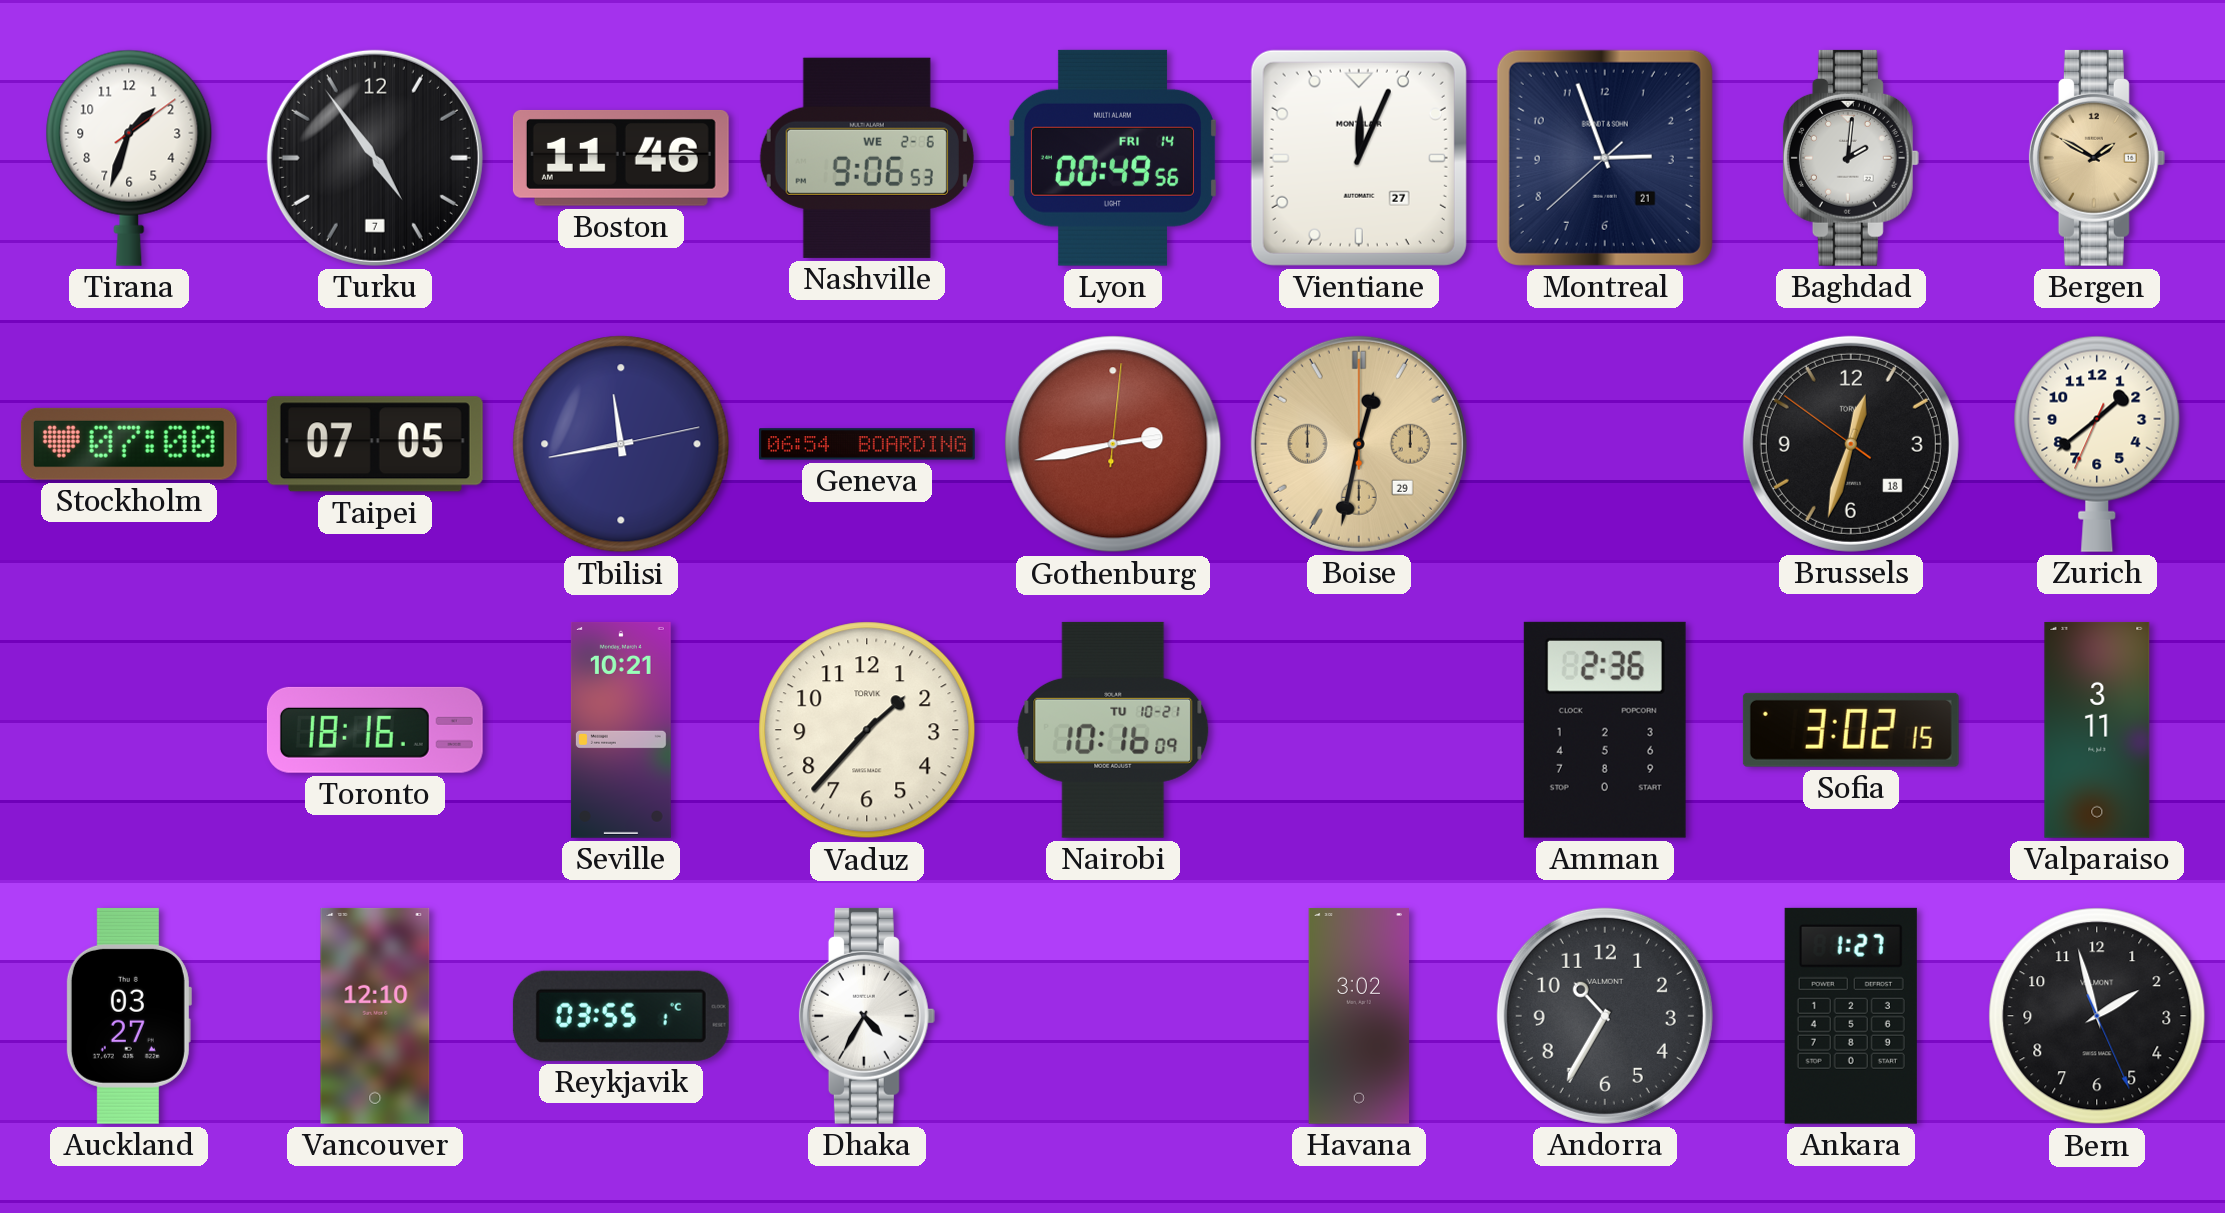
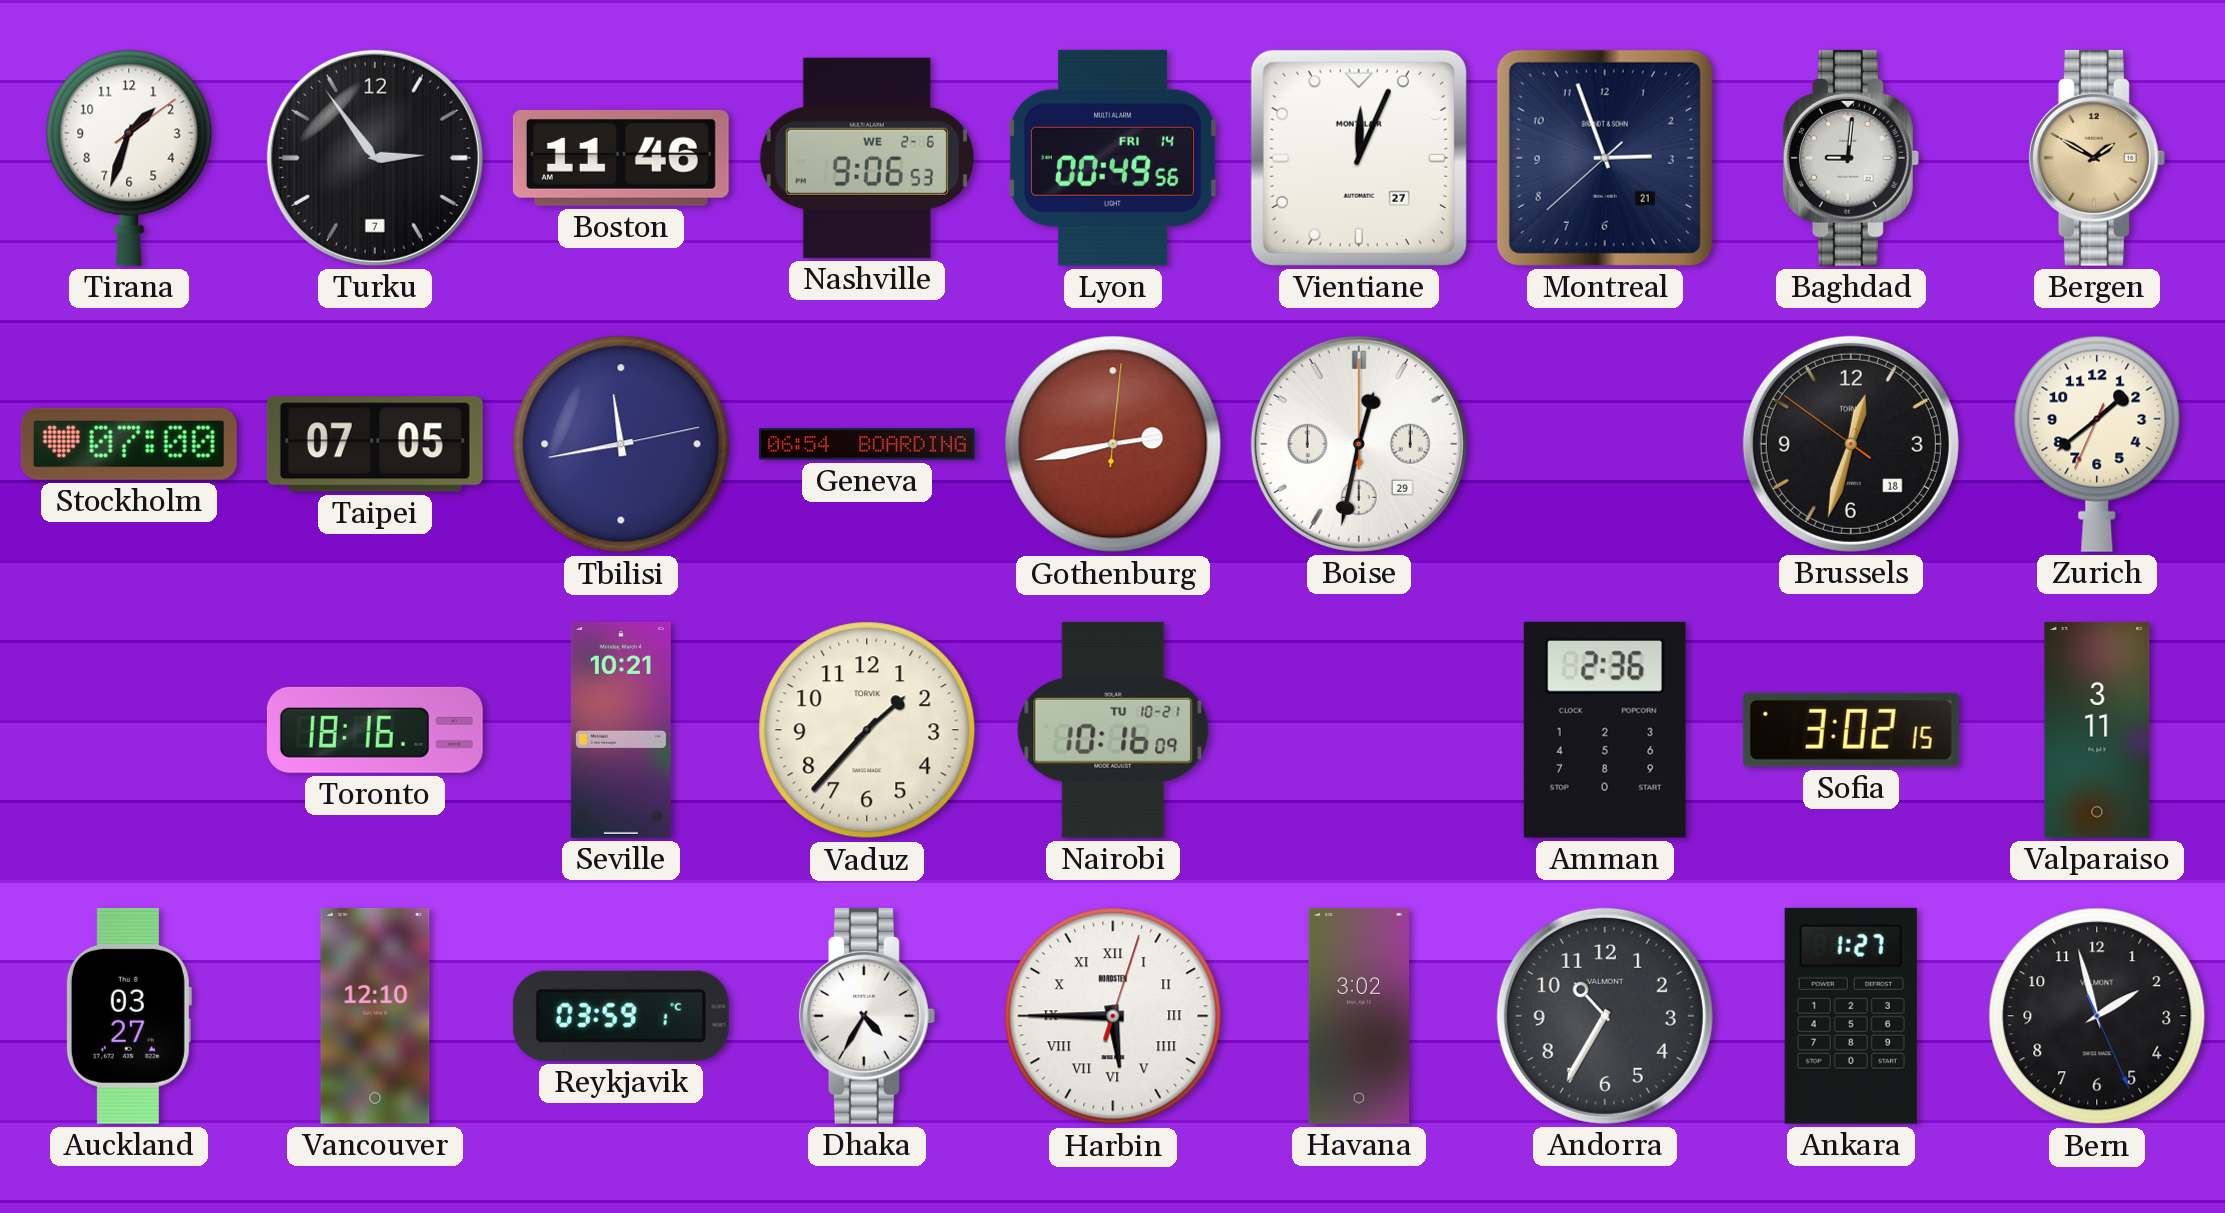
Turku: 4:54 -> 2:54
Baghdad: 2:01 -> 9:01
Boise dial: champagne -> white
Reykjavik: 03:55 -> 03:59
Harbin: none -> 5:45
